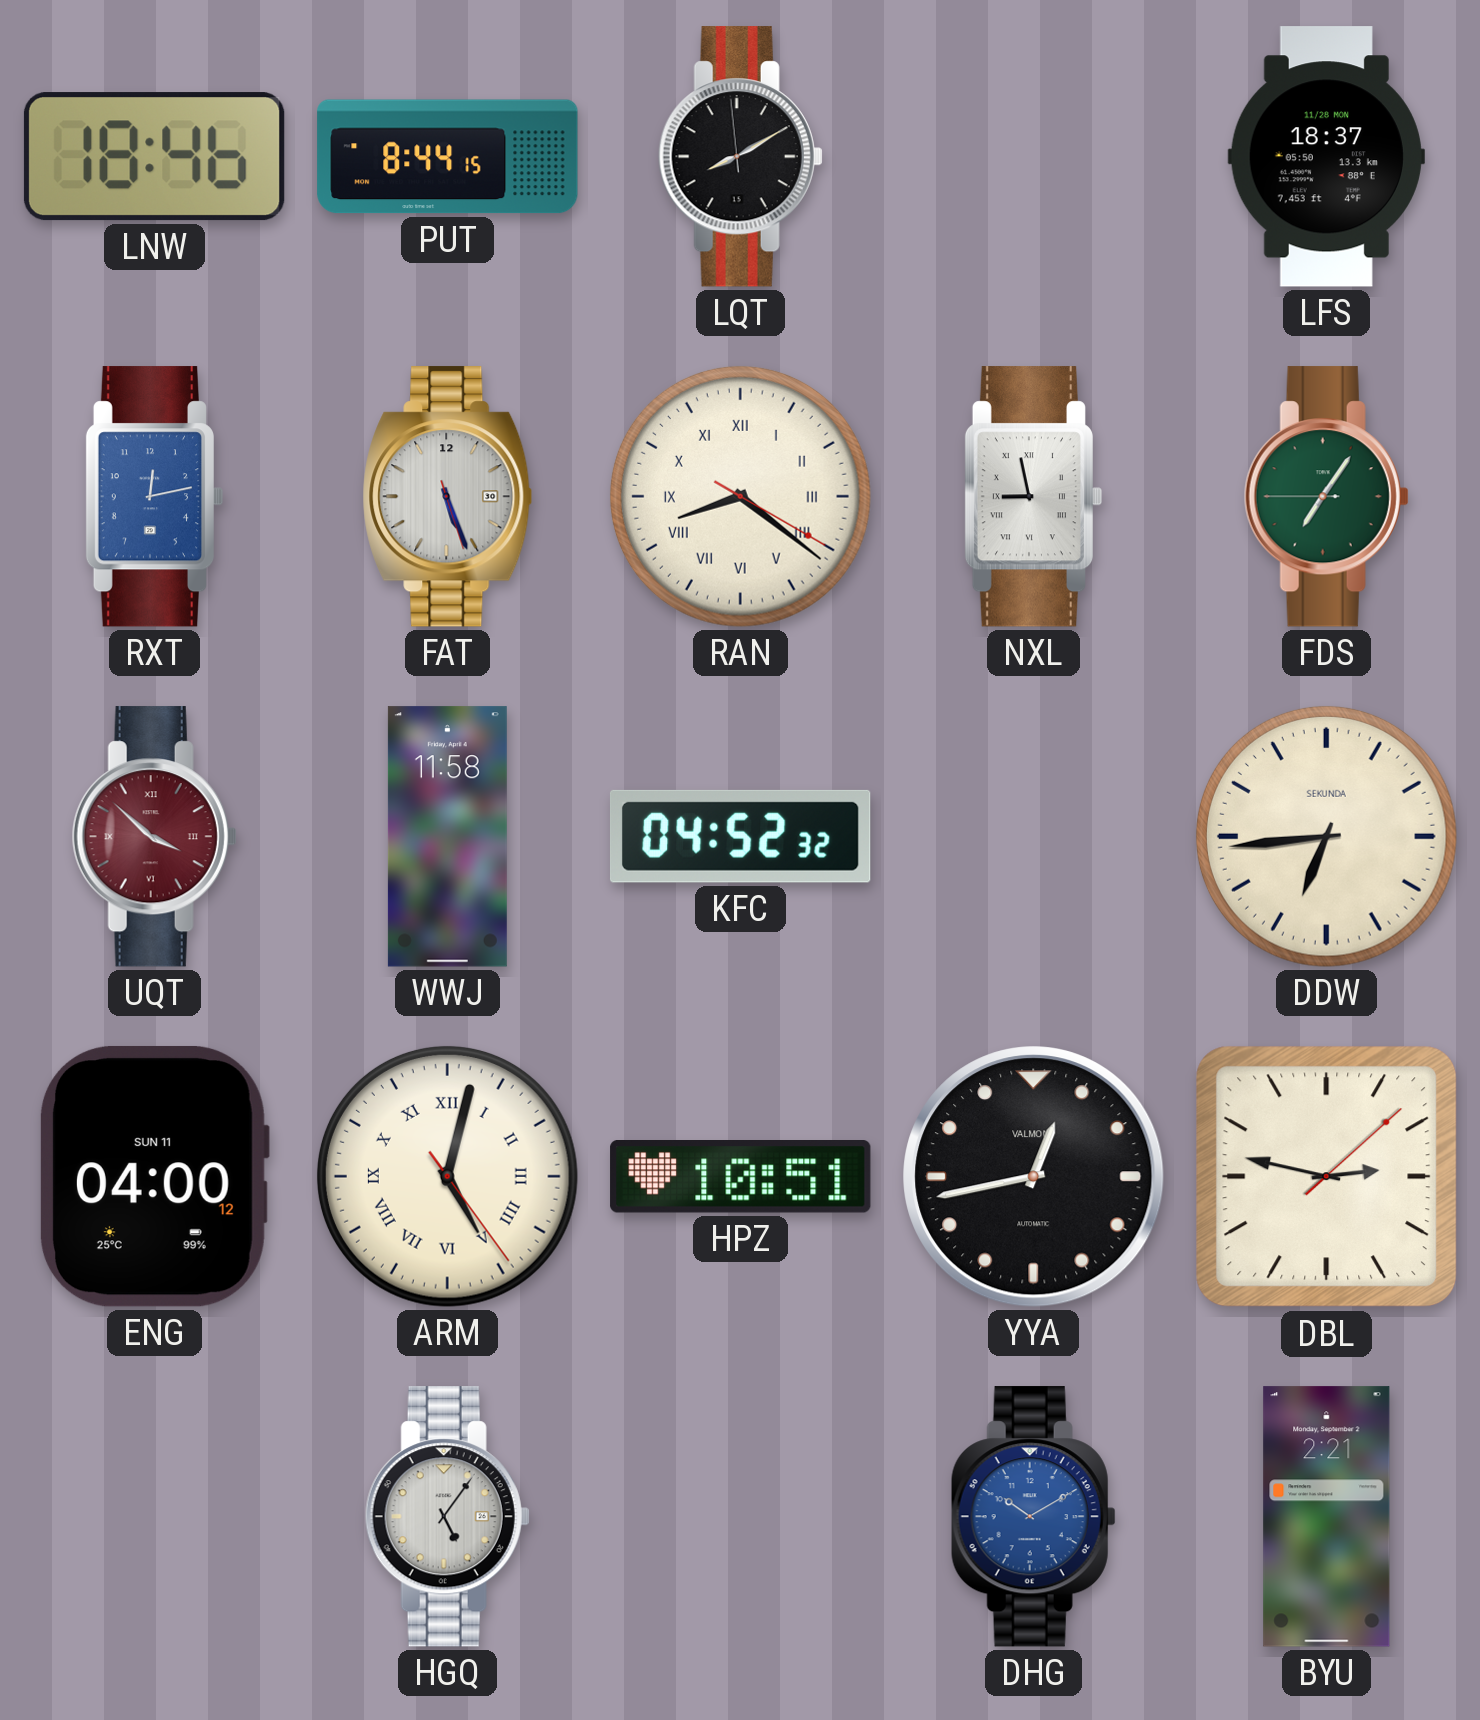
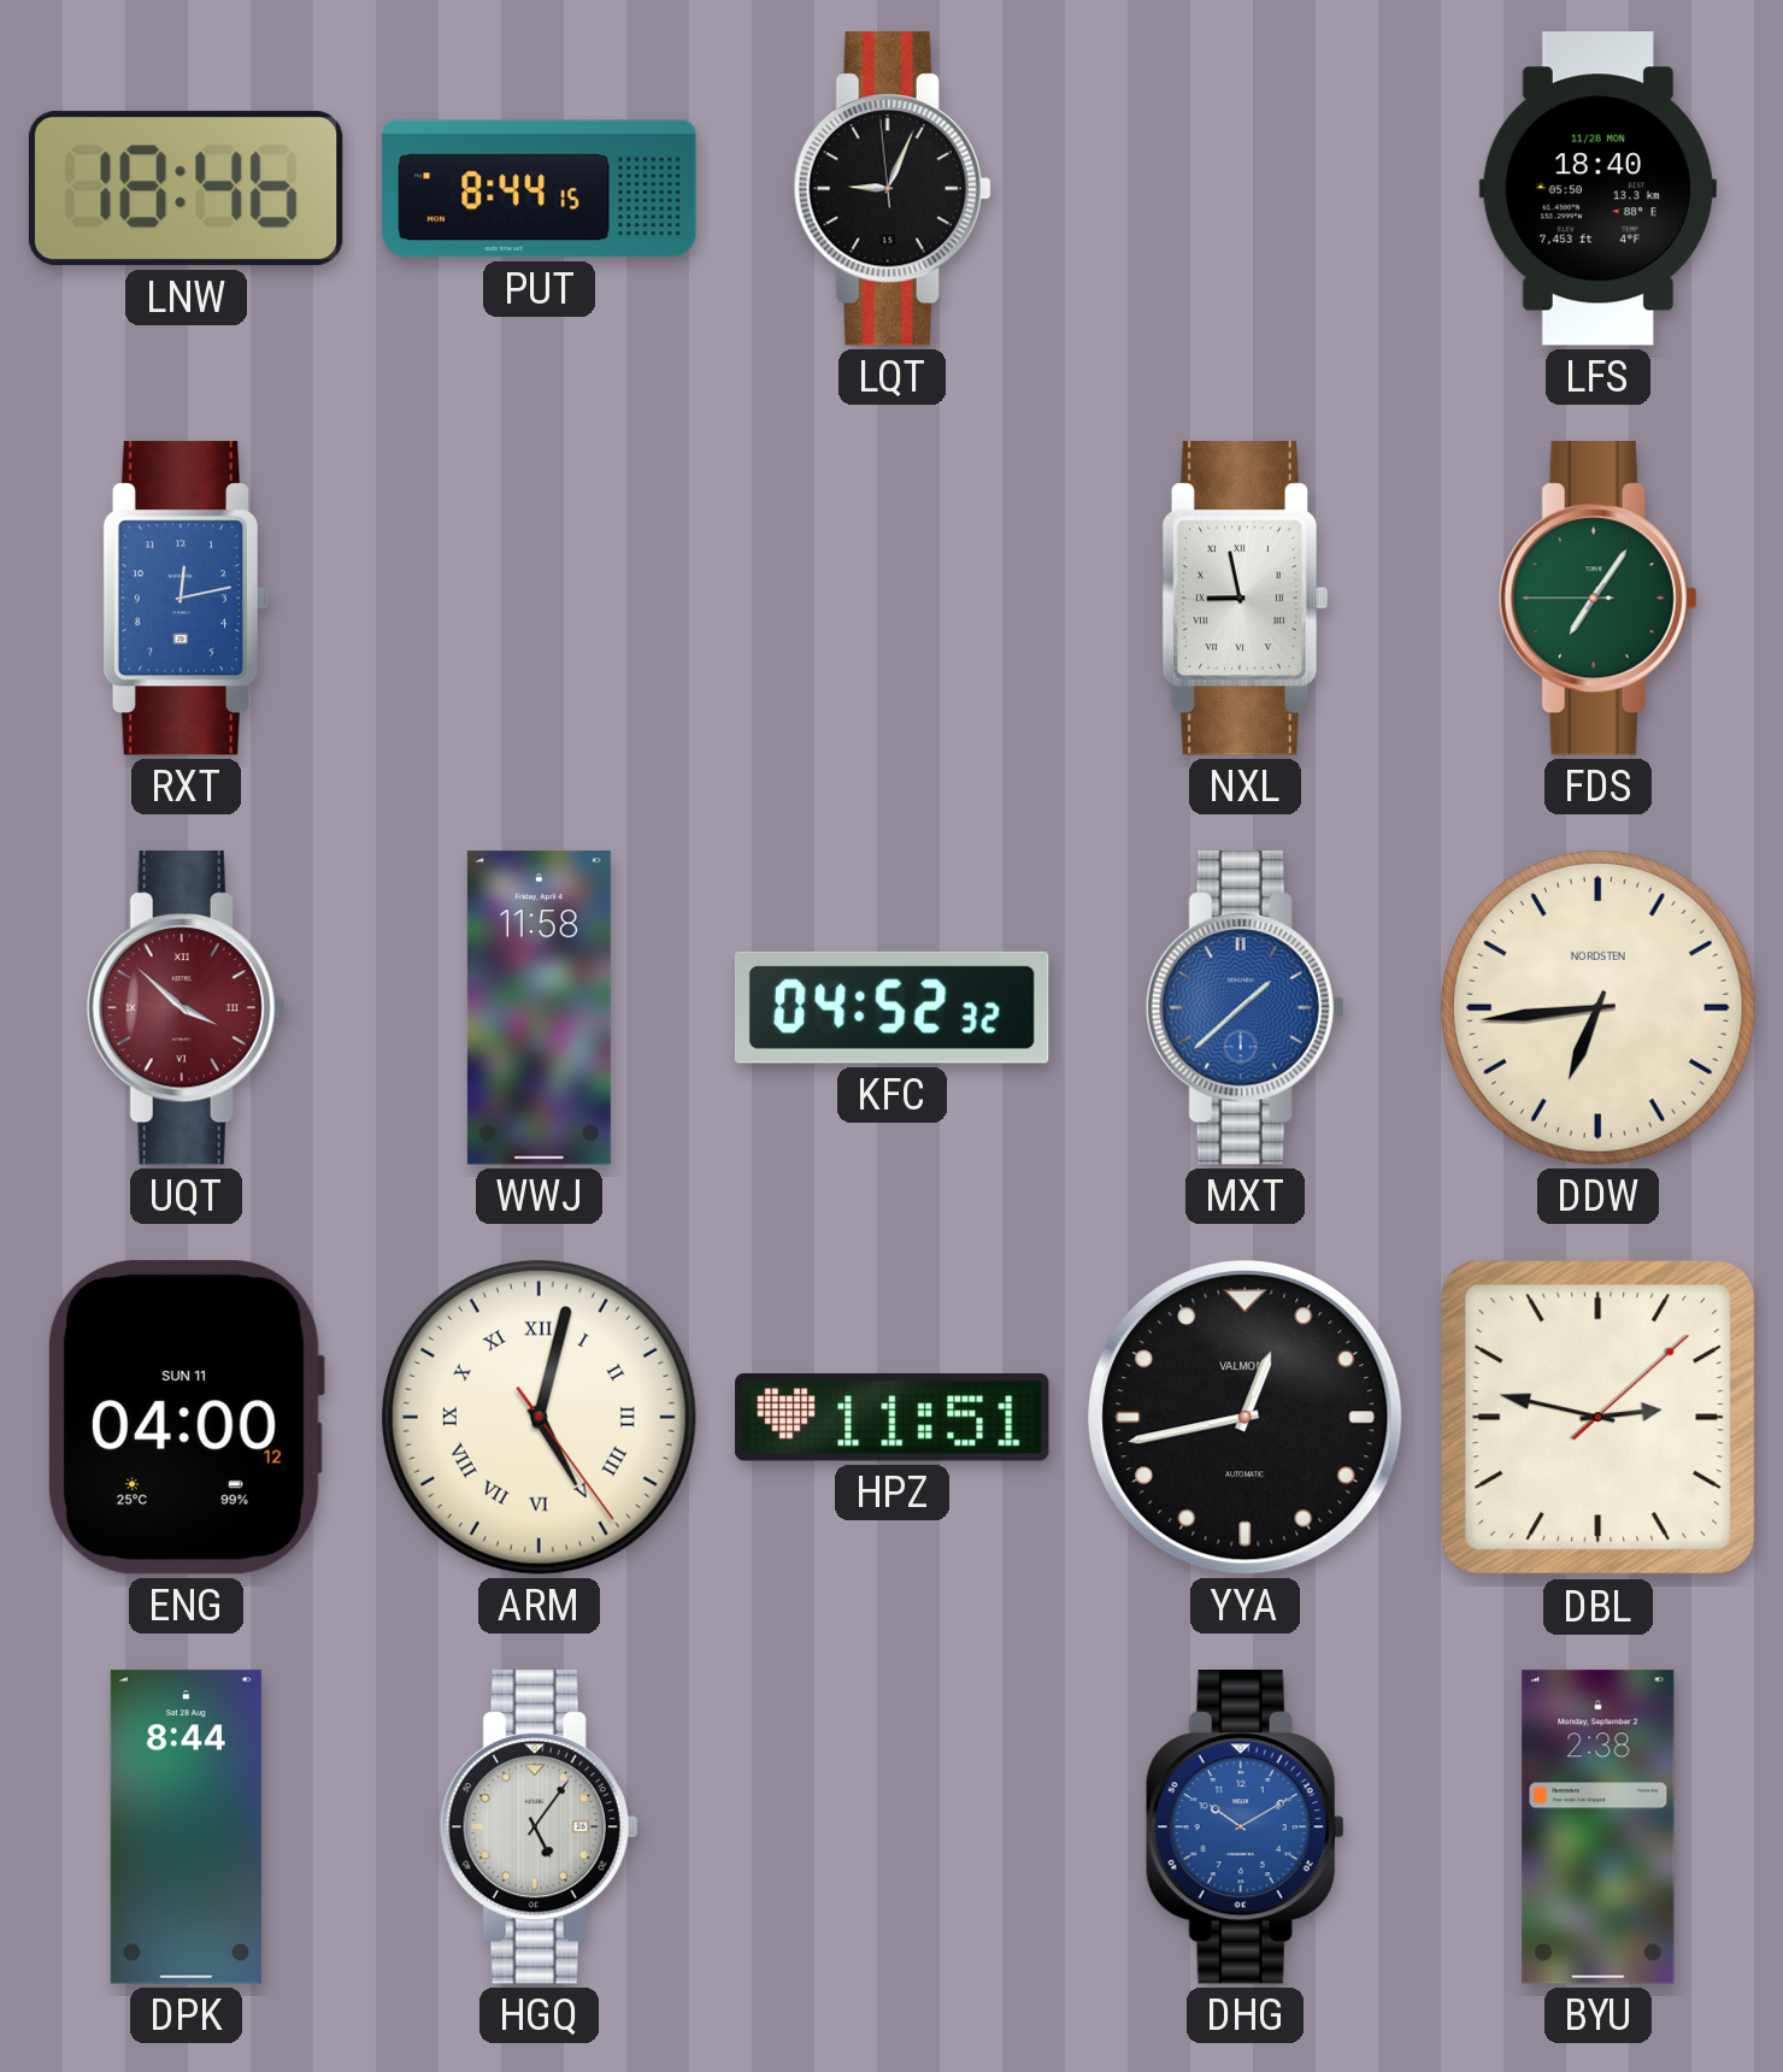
LQT: 8:09 -> 9:03
LFS: 18:37 -> 18:40
FAT: 5:26 -> none
RAN: 8:21 -> none
MXT: none -> 1:38
DDW brand: SEKUNDA -> NORDSTEN
HPZ: 10:51 -> 11:51
DPK: none -> 8:44
BYU: 2:21 -> 2:38
